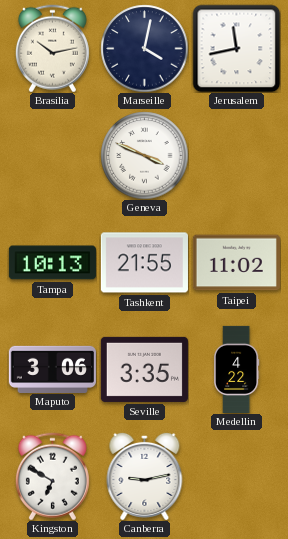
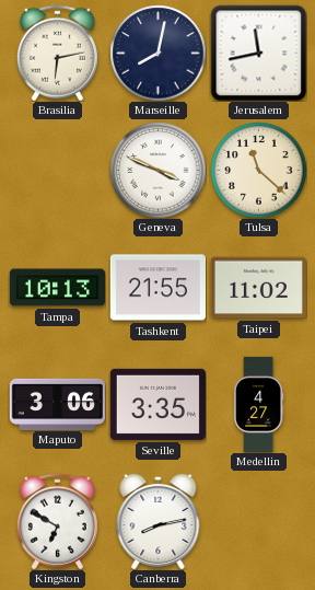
Brasilia: 10:13 -> 6:13
Marseille: 4:02 -> 8:02
Tulsa: none -> 11:22
Medellin: 4:22 -> 4:27
Canberra: 9:13 -> 8:13
